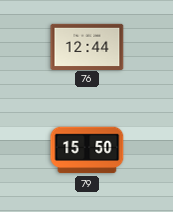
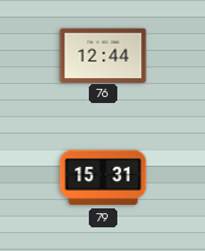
79: 15:50 -> 15:31
